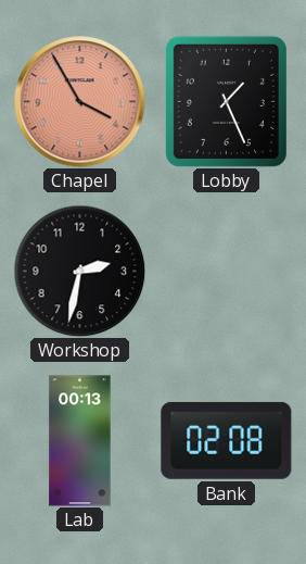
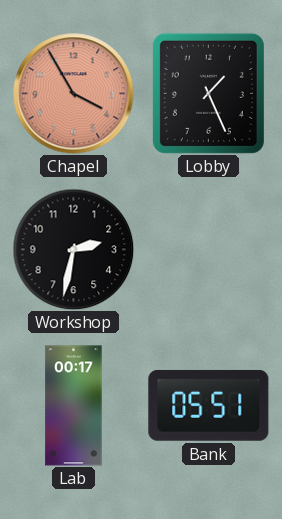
Lab: 00:13 -> 00:17
Bank: 02:08 -> 05:51
